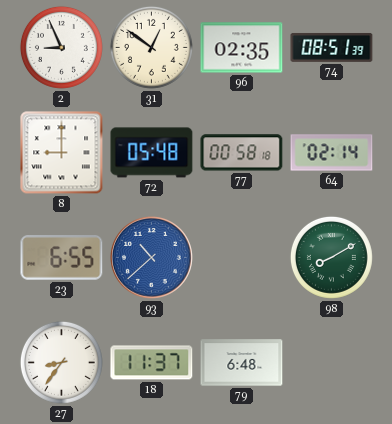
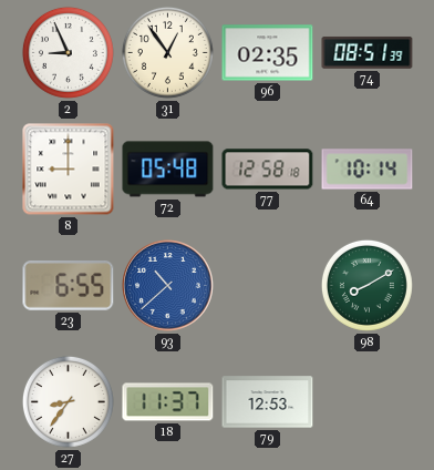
31: 12:51 -> 12:54
77: 00:58 -> 12:58
64: 02:14 -> 10:14
79: 6:48 -> 12:53
